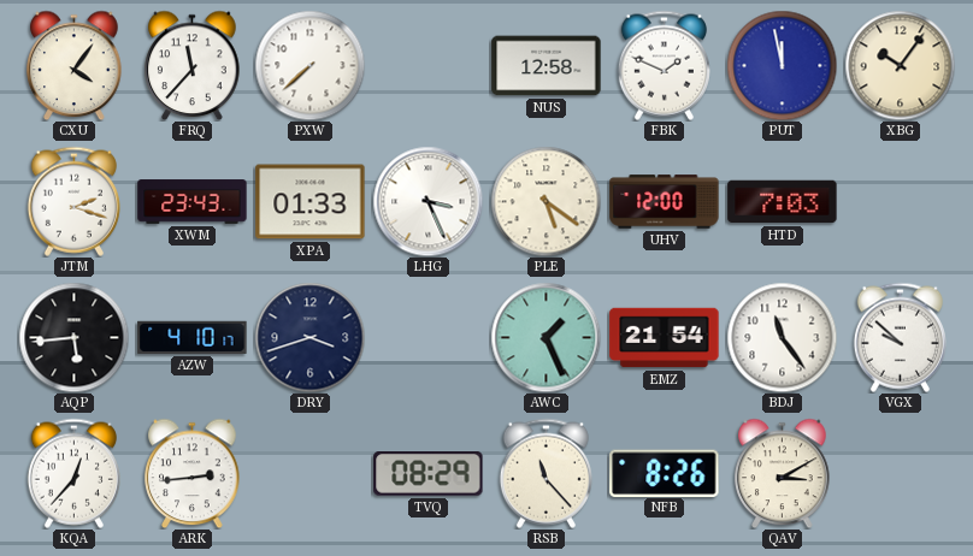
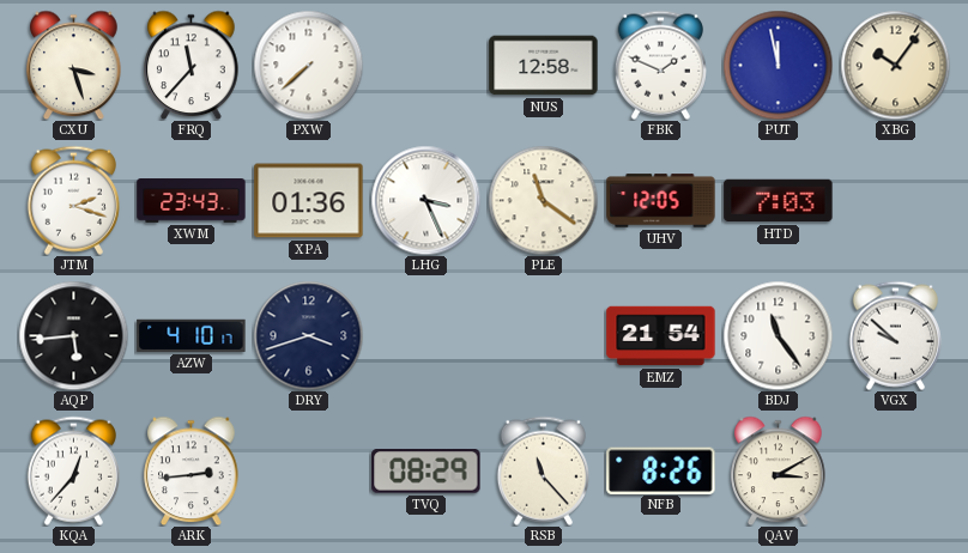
CXU: 4:06 -> 3:27
XPA: 01:33 -> 01:36
PLE: 5:21 -> 11:21
UHV: 12:00 -> 12:05
AWC: 1:26 -> none
